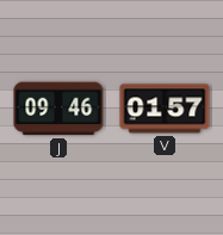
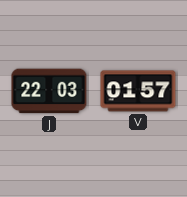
J: 09:46 -> 22:03
